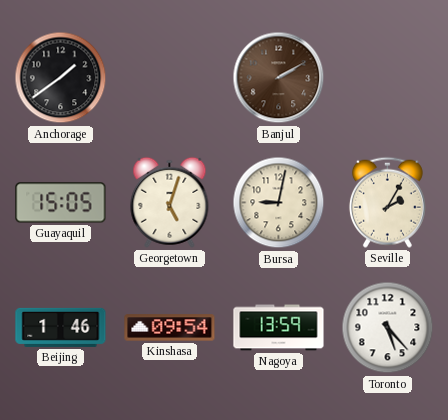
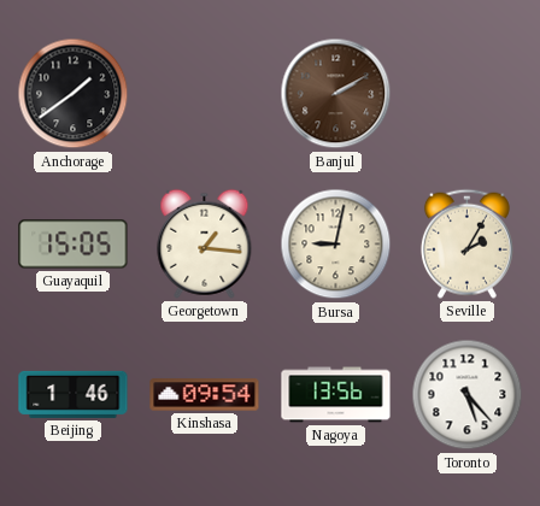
Georgetown: 5:03 -> 1:16
Nagoya: 13:59 -> 13:56
